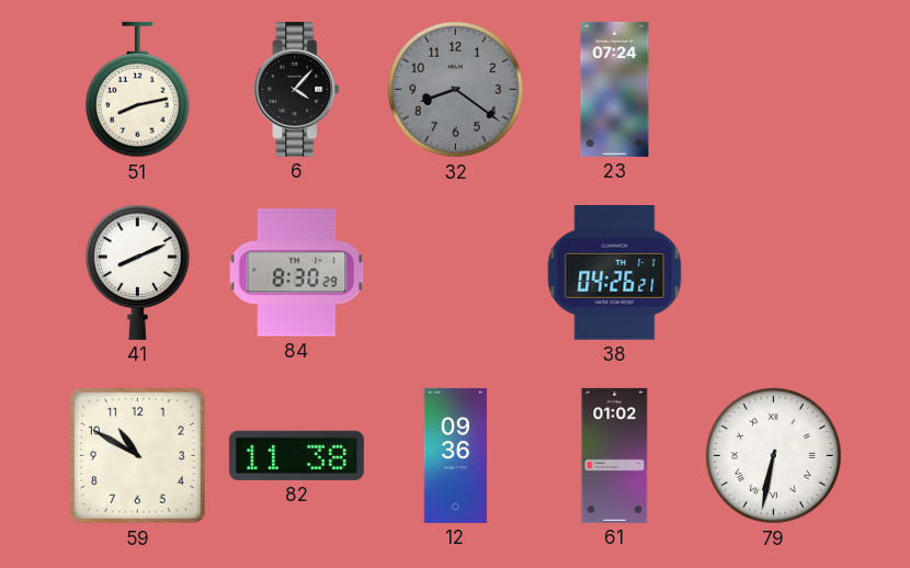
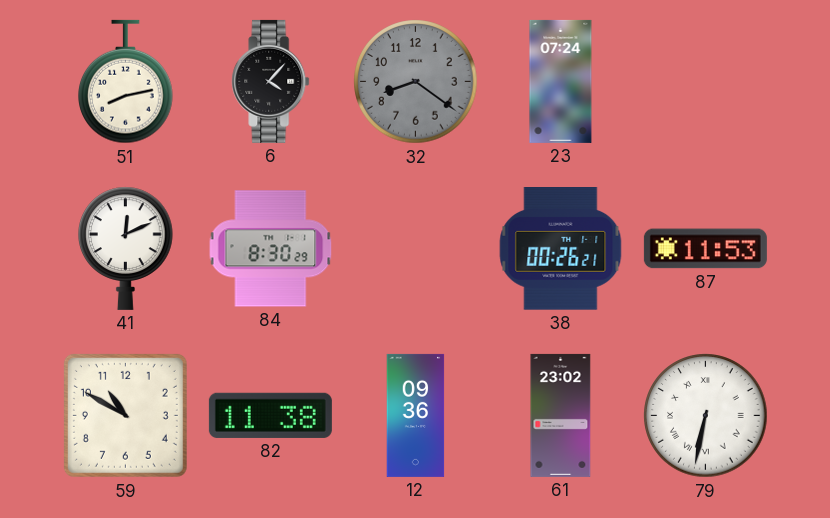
41: 8:11 -> 12:11
38: 04:26 -> 00:26
87: none -> 11:53
61: 01:02 -> 23:02
